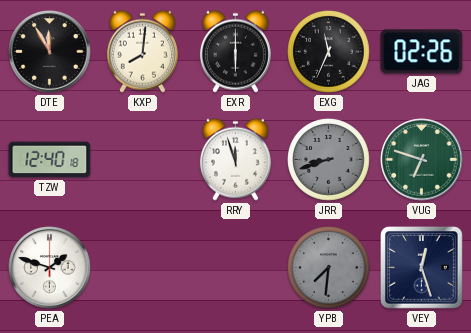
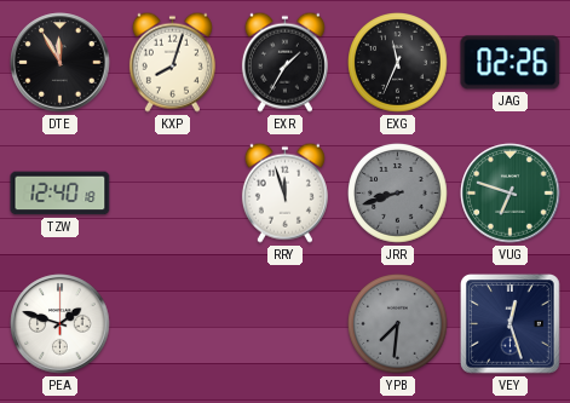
KXP: 8:01 -> 8:03
EXR: 6:00 -> 1:35
